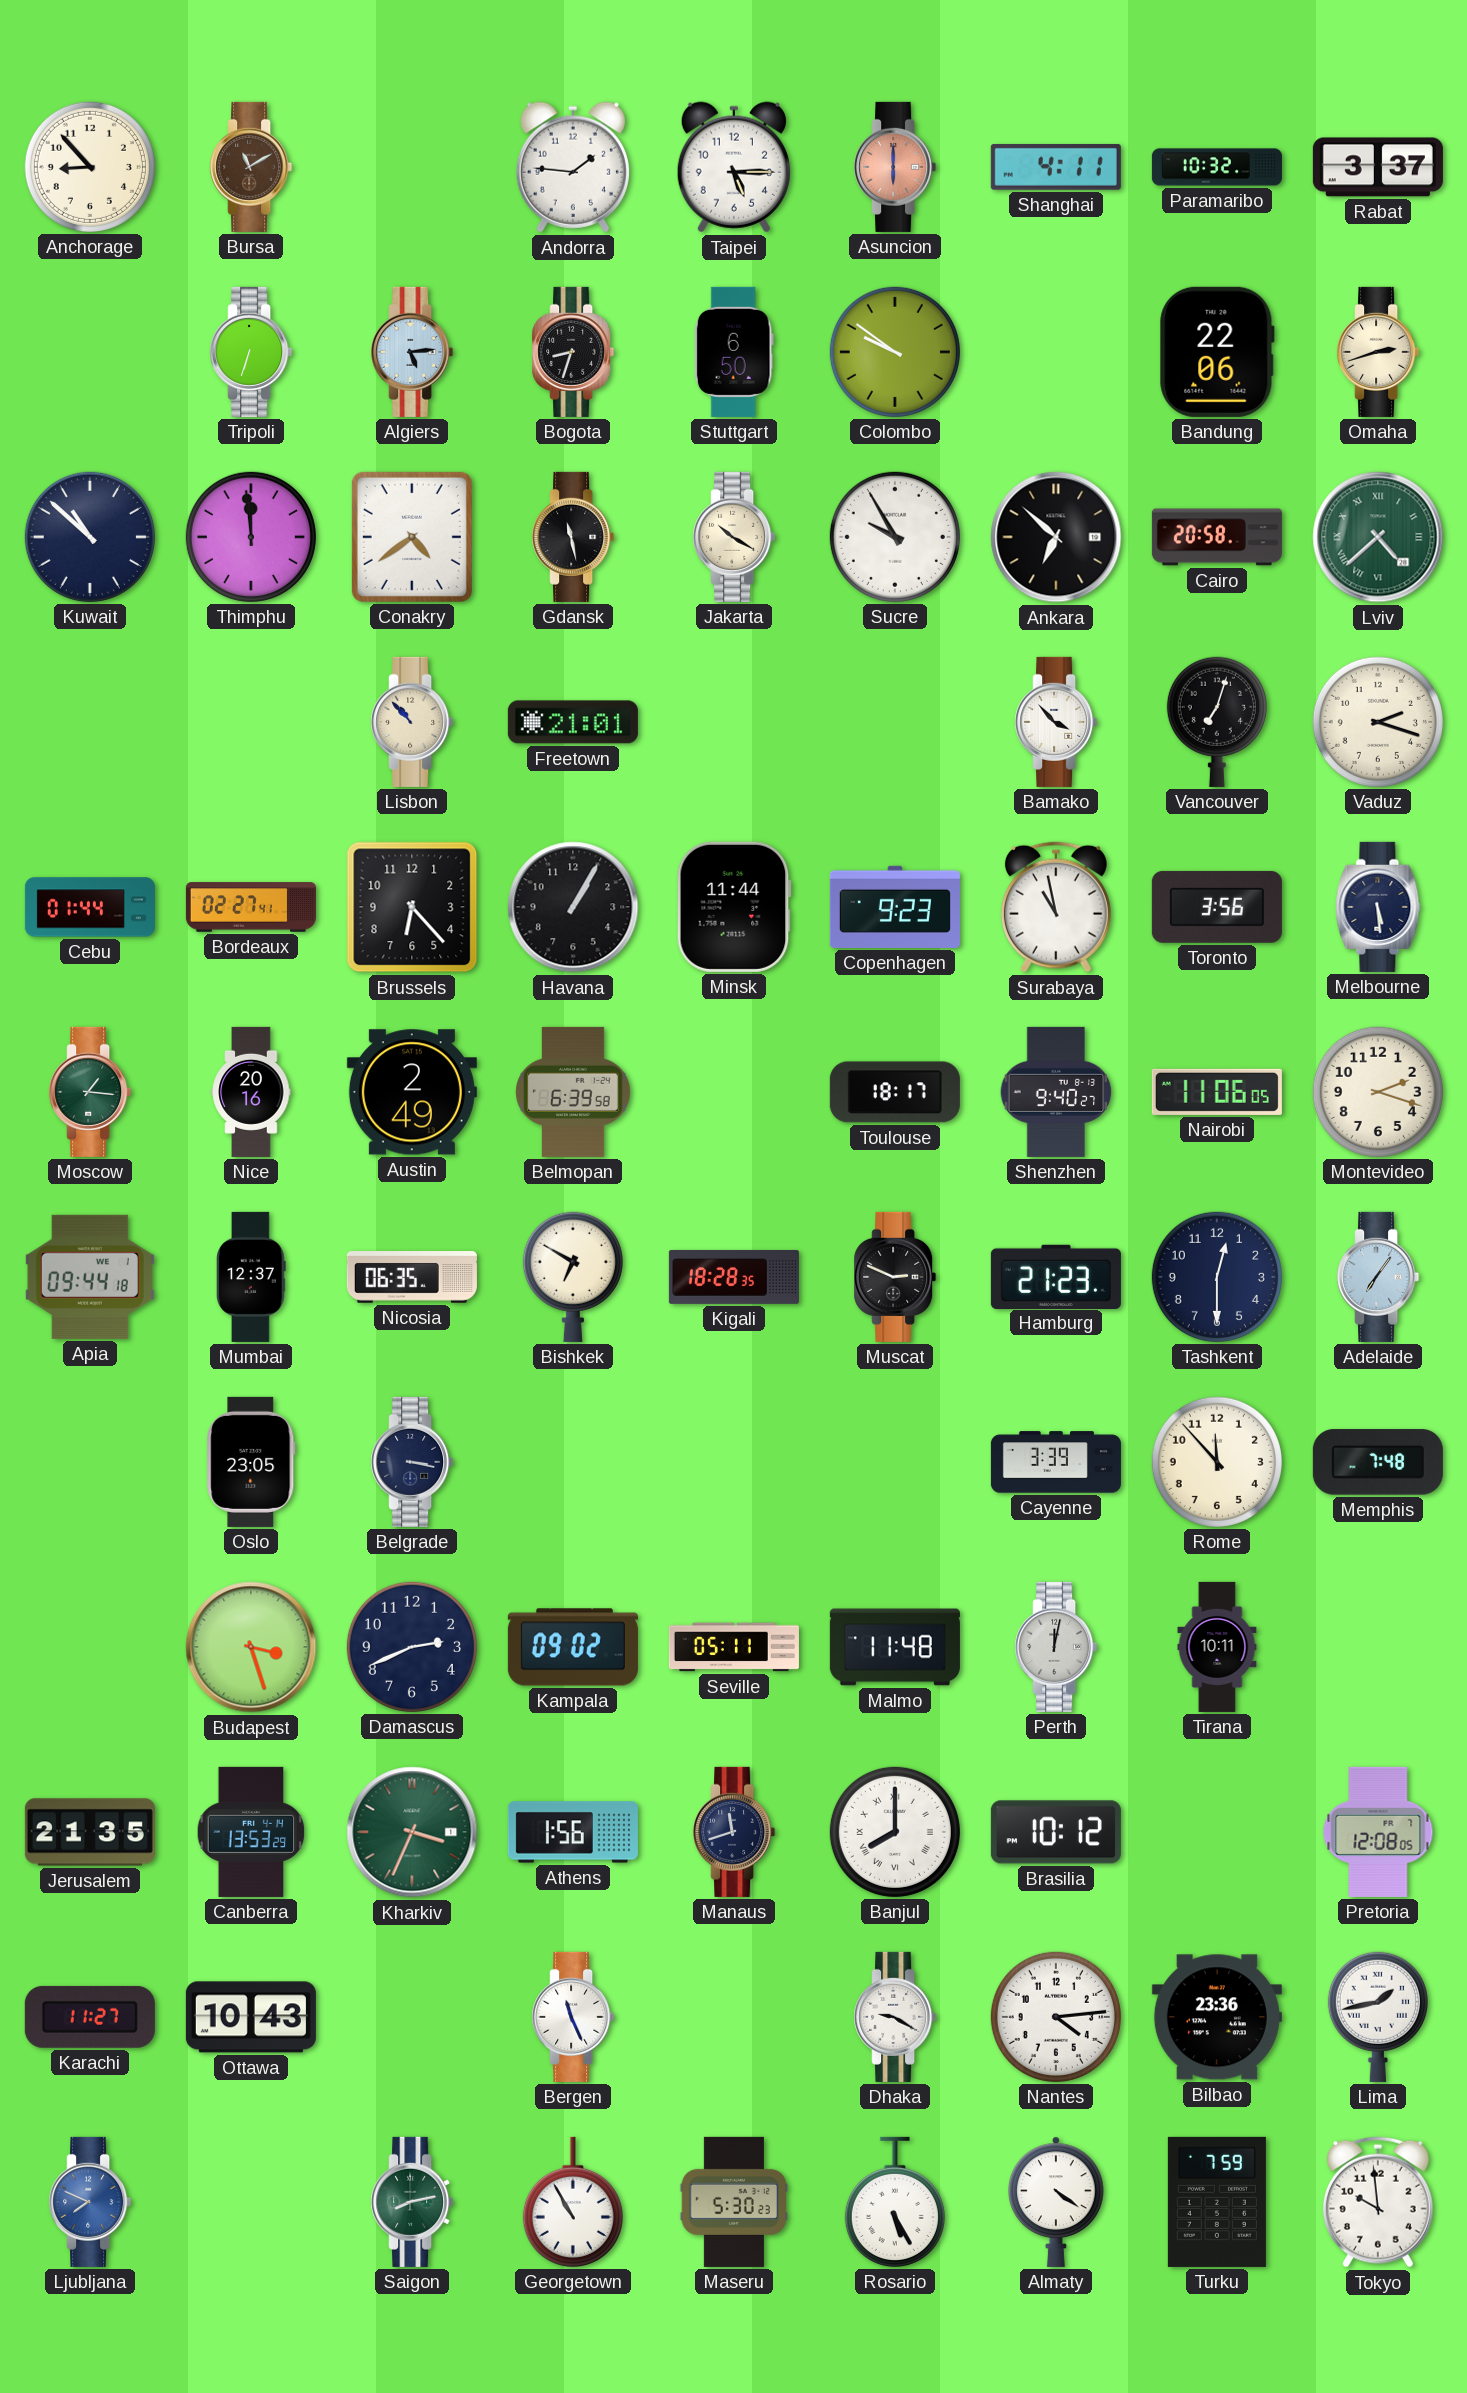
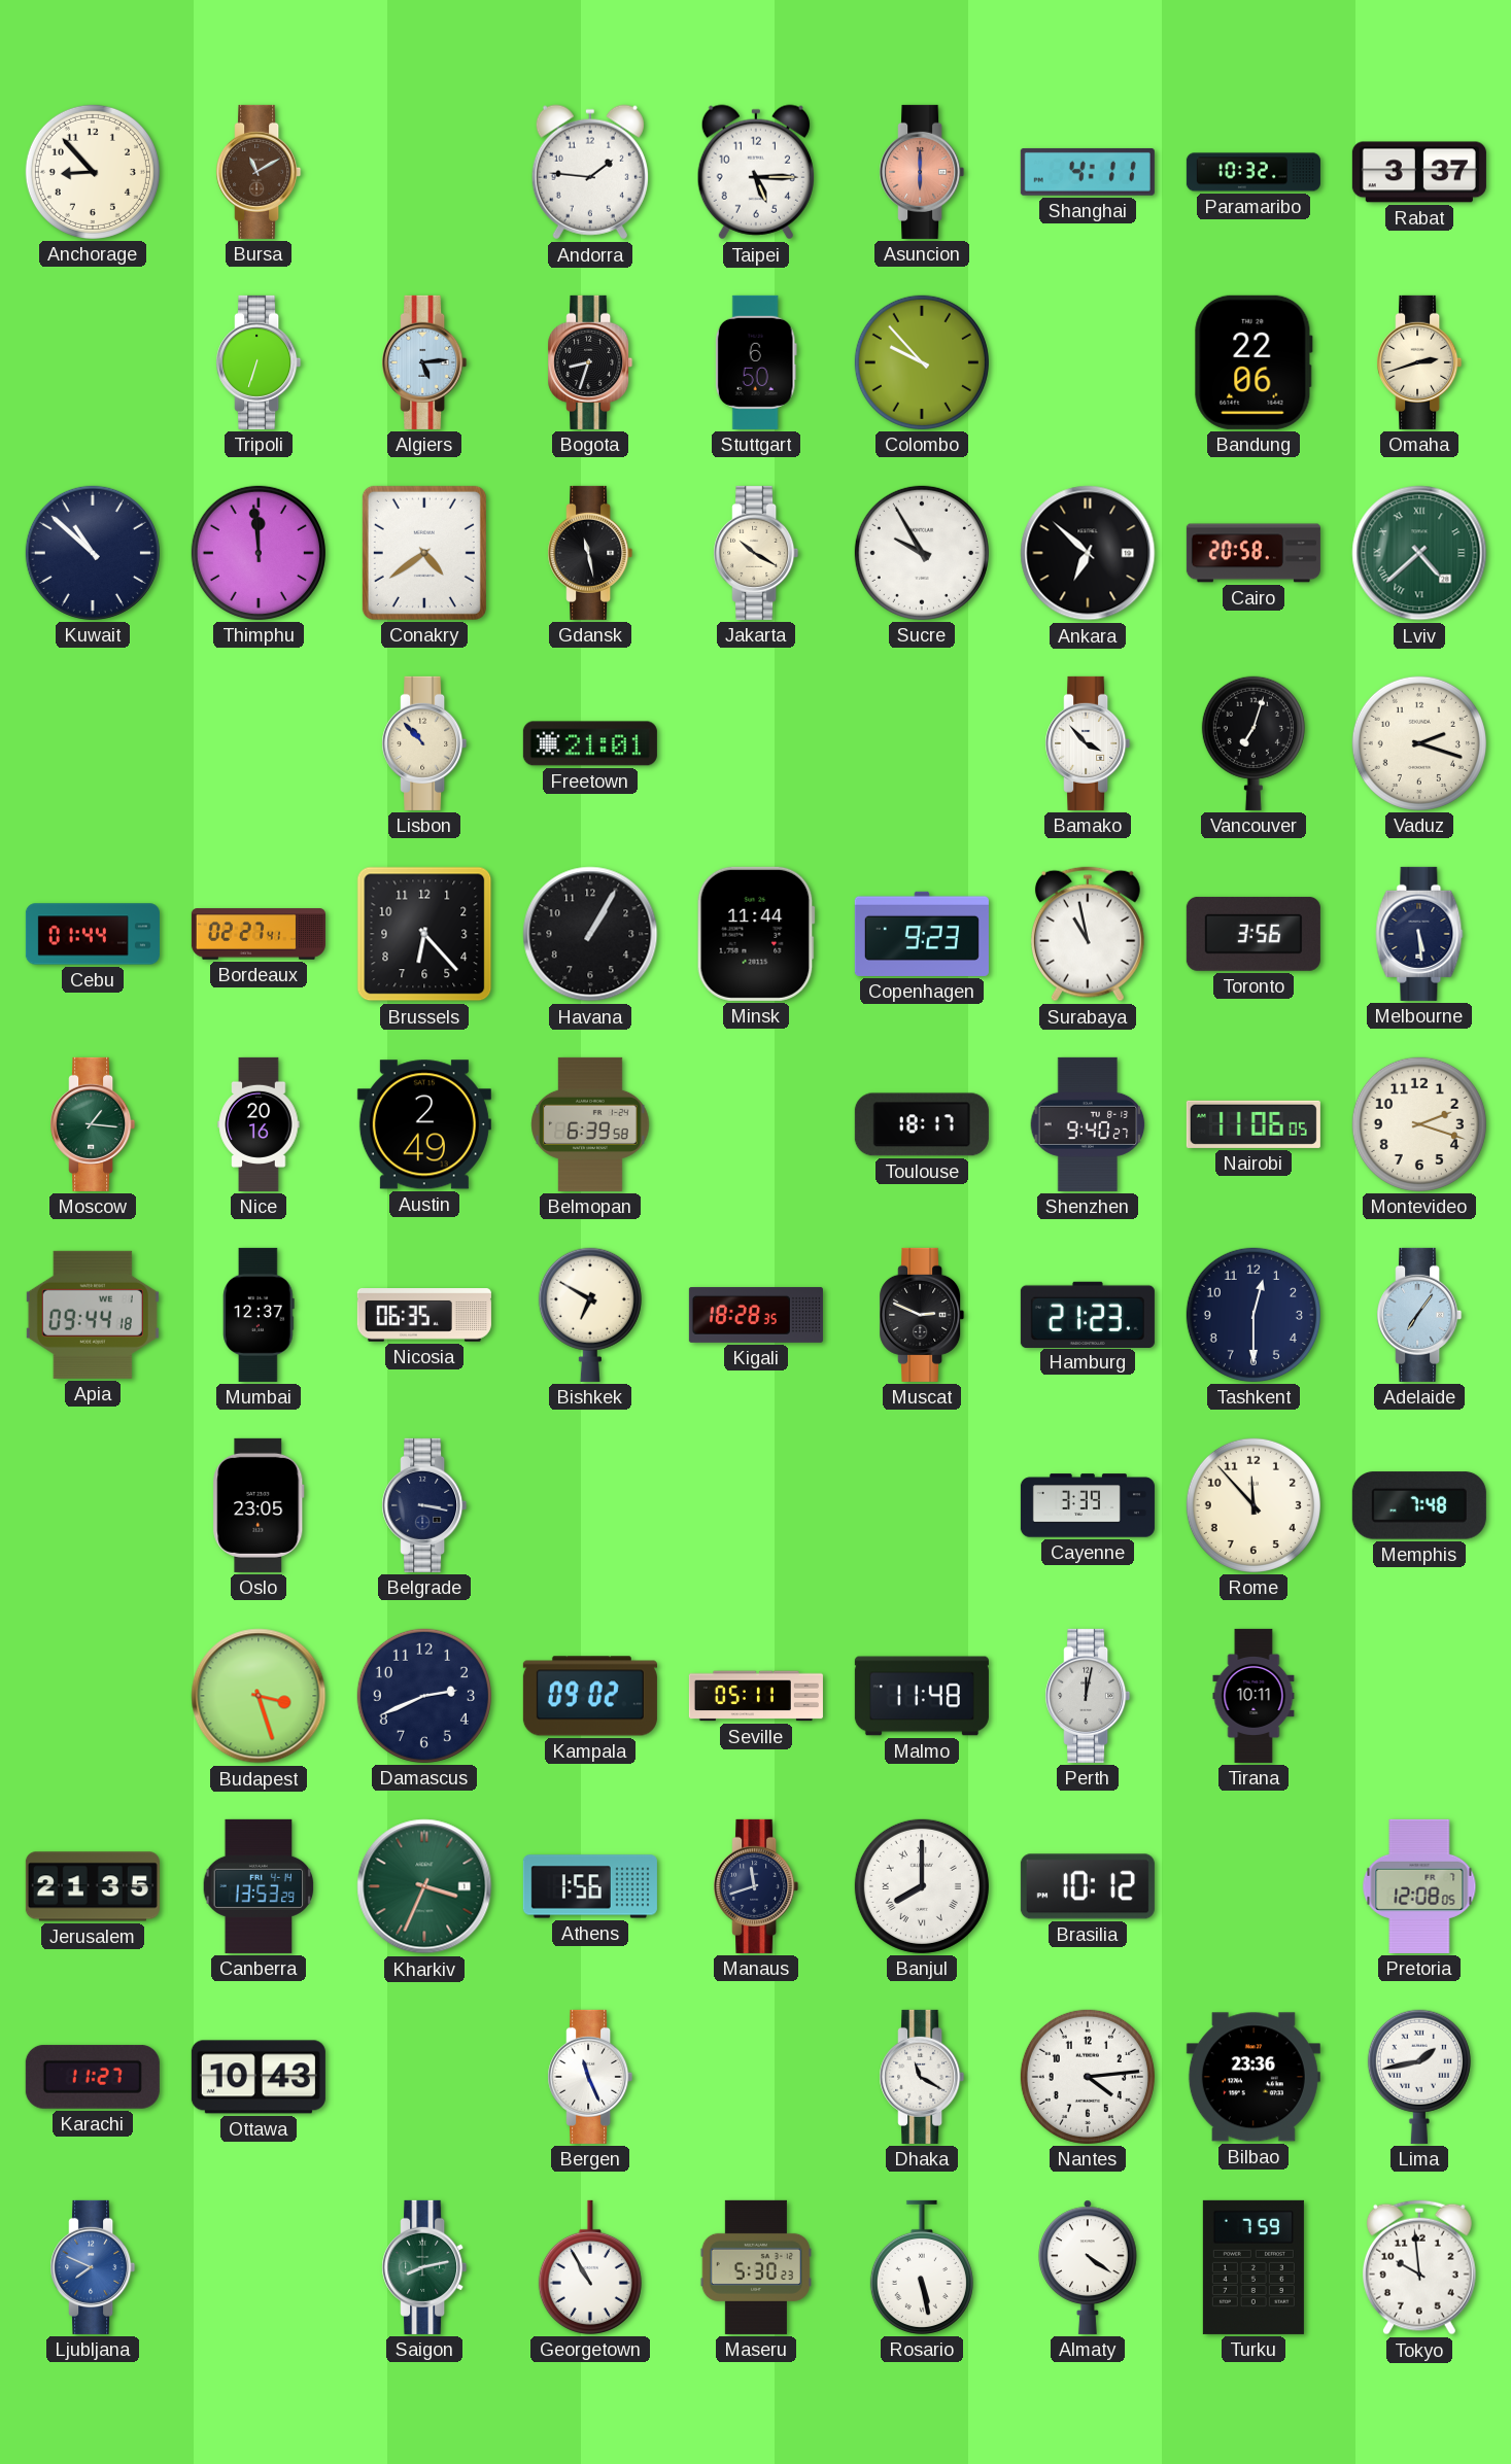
Colombo: 9:51 -> 9:53
Dhaka: 9:20 -> 11:20
Rosario: 5:25 -> 5:28
